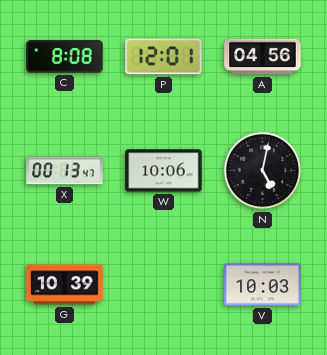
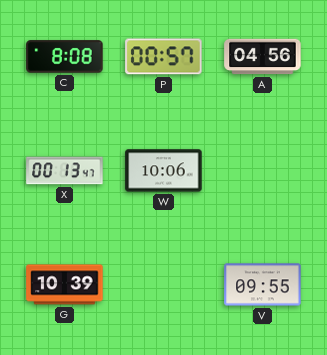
P: 12:01 -> 00:57
N: 5:02 -> none
V: 10:03 -> 09:55
